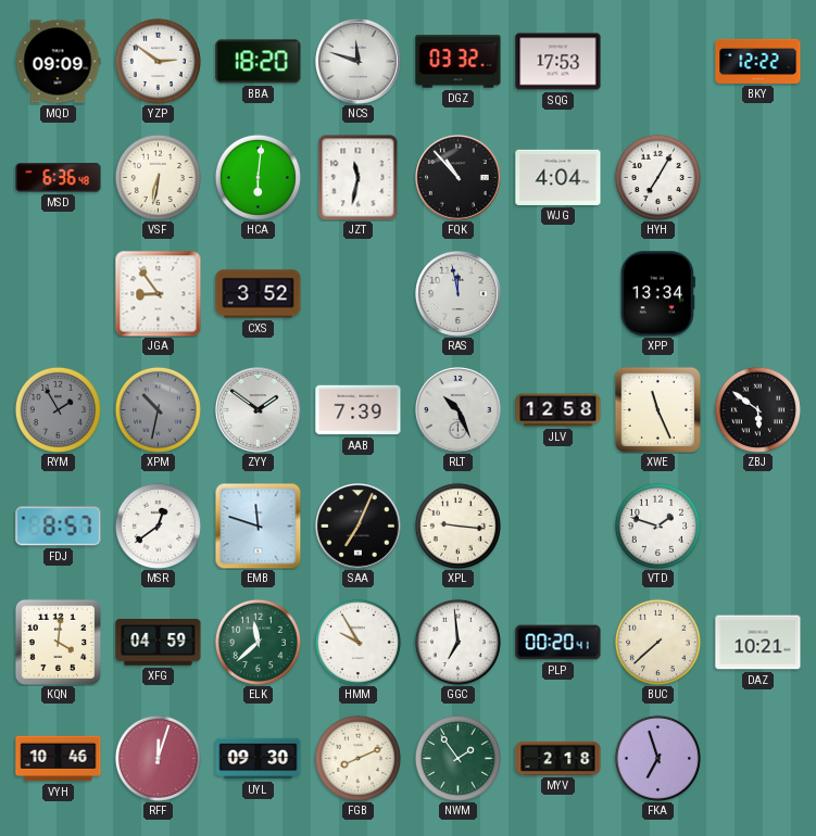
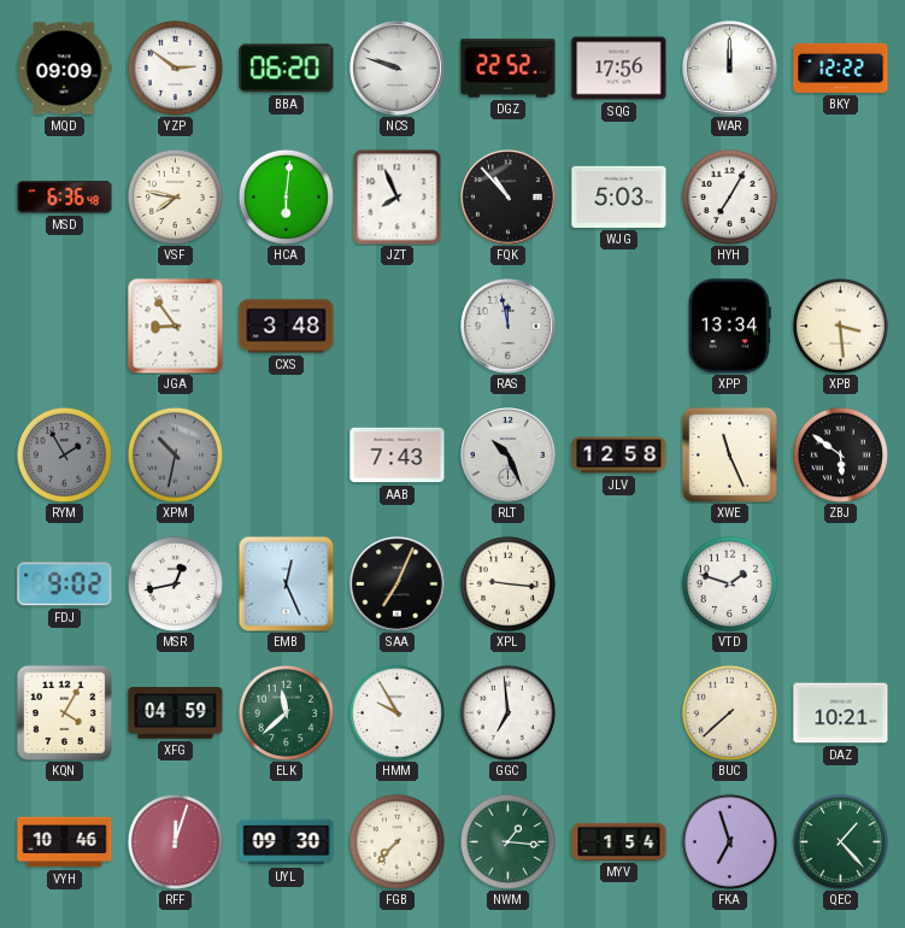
BBA: 18:20 -> 06:20
NCS: 11:48 -> 9:48
DGZ: 03:32 -> 22:52
SQG: 17:53 -> 17:56
WAR: none -> 12:00
VSF: 6:32 -> 7:47
JZT: 11:32 -> 7:56
WJG: 4:04 -> 5:03
CXS: 3:52 -> 3:48
XPB: none -> 3:29
ZYY: 1:51 -> none
AAB: 7:39 -> 7:43
FDJ: 8:57 -> 9:02
MSR: 12:39 -> 12:43
EMB: 11:48 -> 12:26
KQN: 4:01 -> 4:05
PLP: 00:20 -> none
FGB: 8:11 -> 7:37
NWM: 1:54 -> 1:16
MYV: 2:18 -> 1:54
QEC: none -> 1:23
